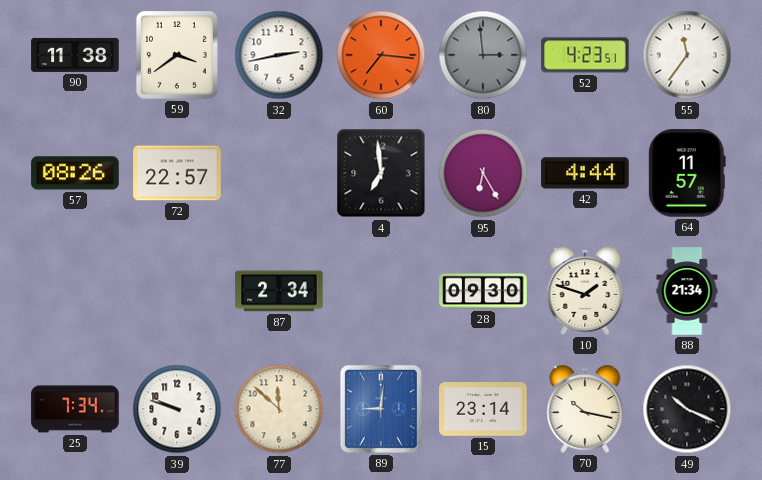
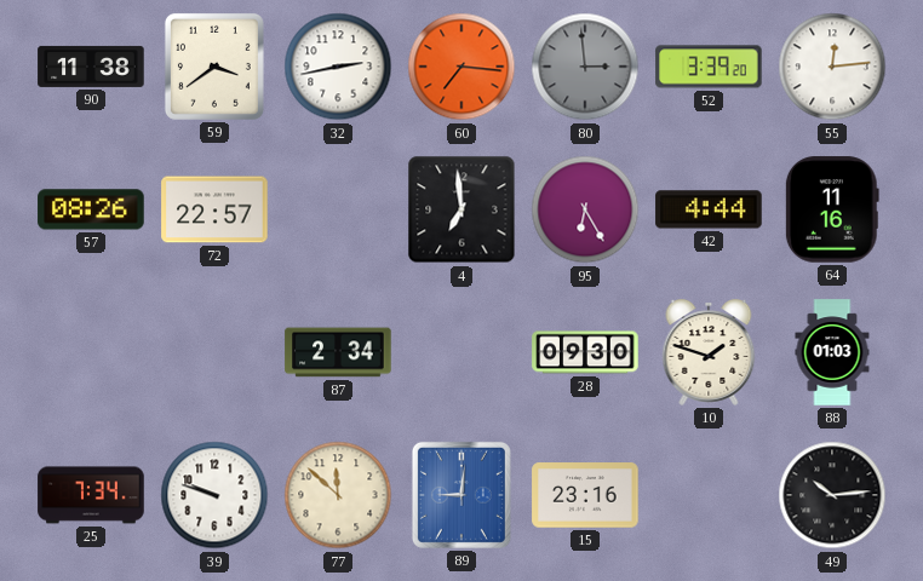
52: 4:23 -> 3:39
55: 11:36 -> 12:14
64: 11:57 -> 11:16
88: 21:34 -> 01:03
15: 23:14 -> 23:16
70: 10:17 -> none
49: 10:19 -> 10:14
